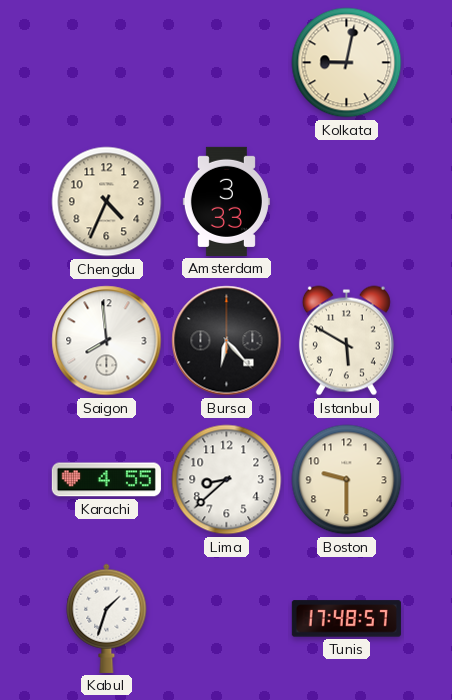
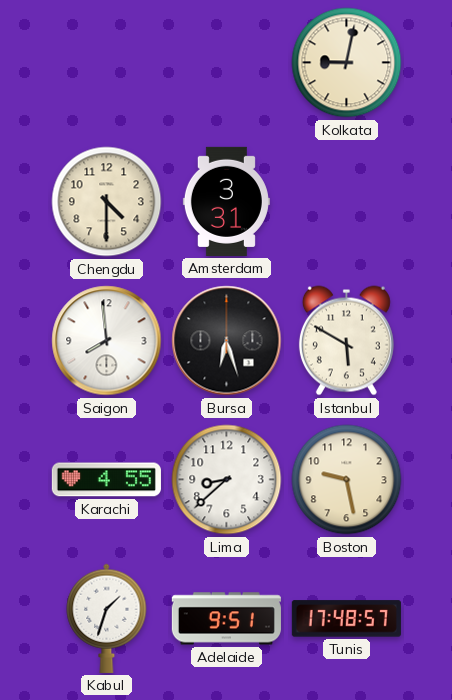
Chengdu: 4:34 -> 4:30
Amsterdam: 3:33 -> 3:31
Bursa: 6:23 -> 6:27
Boston: 9:30 -> 9:28
Adelaide: none -> 9:51
